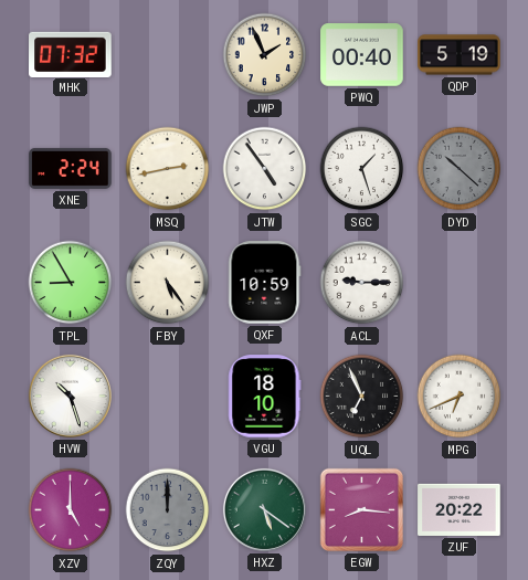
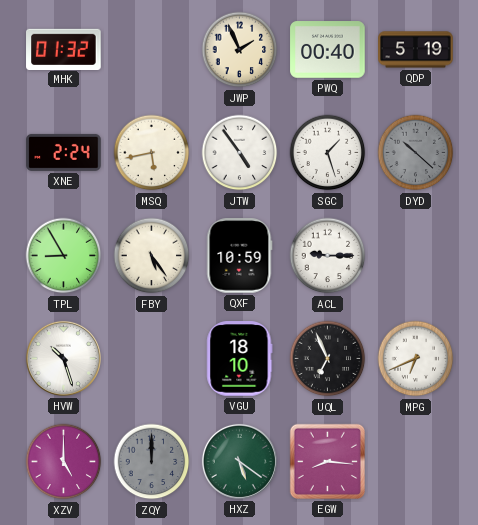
MHK: 07:32 -> 01:32
MSQ: 2:43 -> 5:43
ZUF: 20:22 -> none
